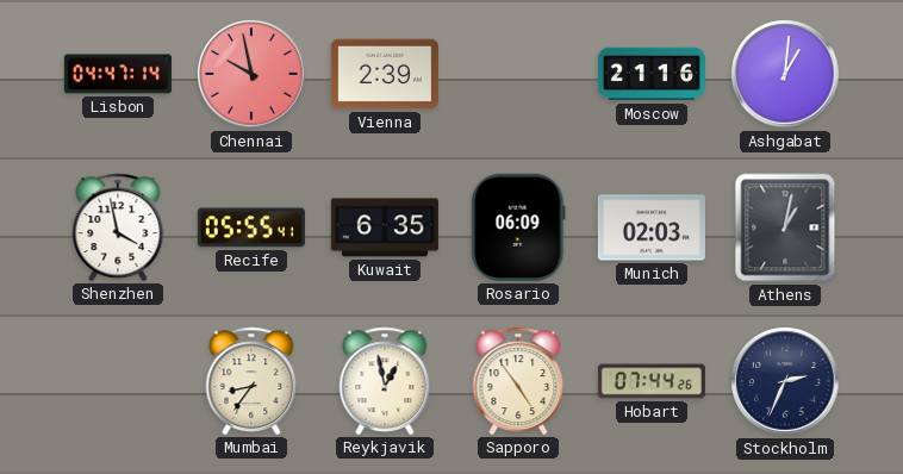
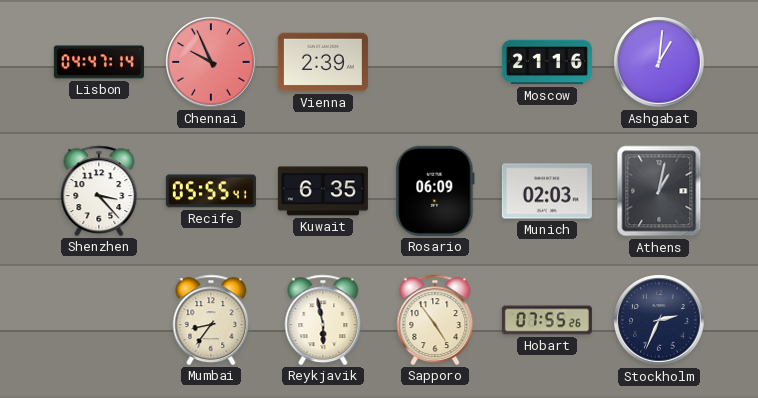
Chennai: 9:58 -> 9:56
Shenzhen: 3:58 -> 3:23
Reykjavik: 12:58 -> 5:58
Hobart: 07:44 -> 07:55
